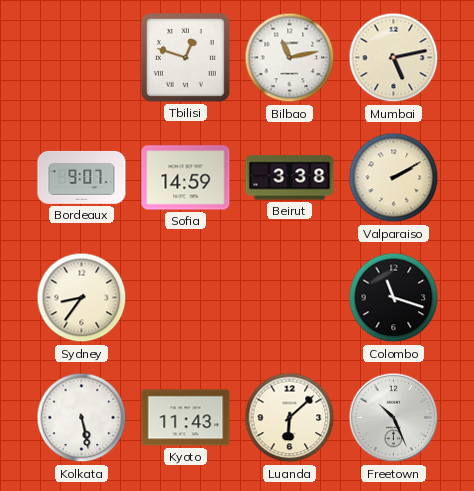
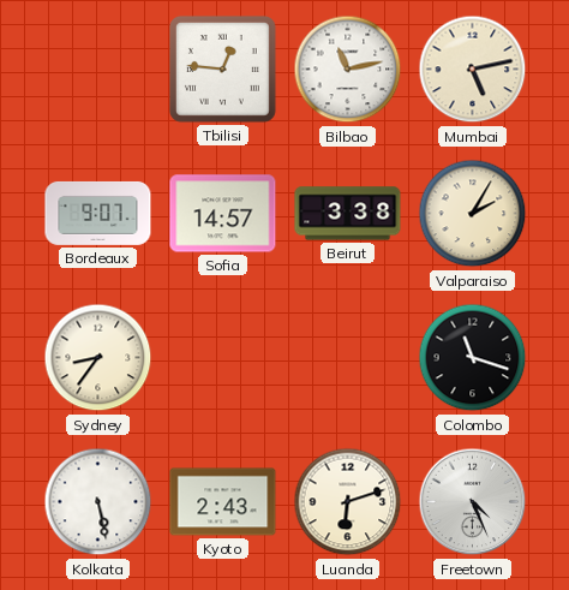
Tbilisi: 12:48 -> 12:46
Sofia: 14:59 -> 14:57
Valparaiso: 2:10 -> 2:05
Kyoto: 11:43 -> 2:43
Luanda: 6:08 -> 6:12
Freetown: 10:26 -> 4:26
